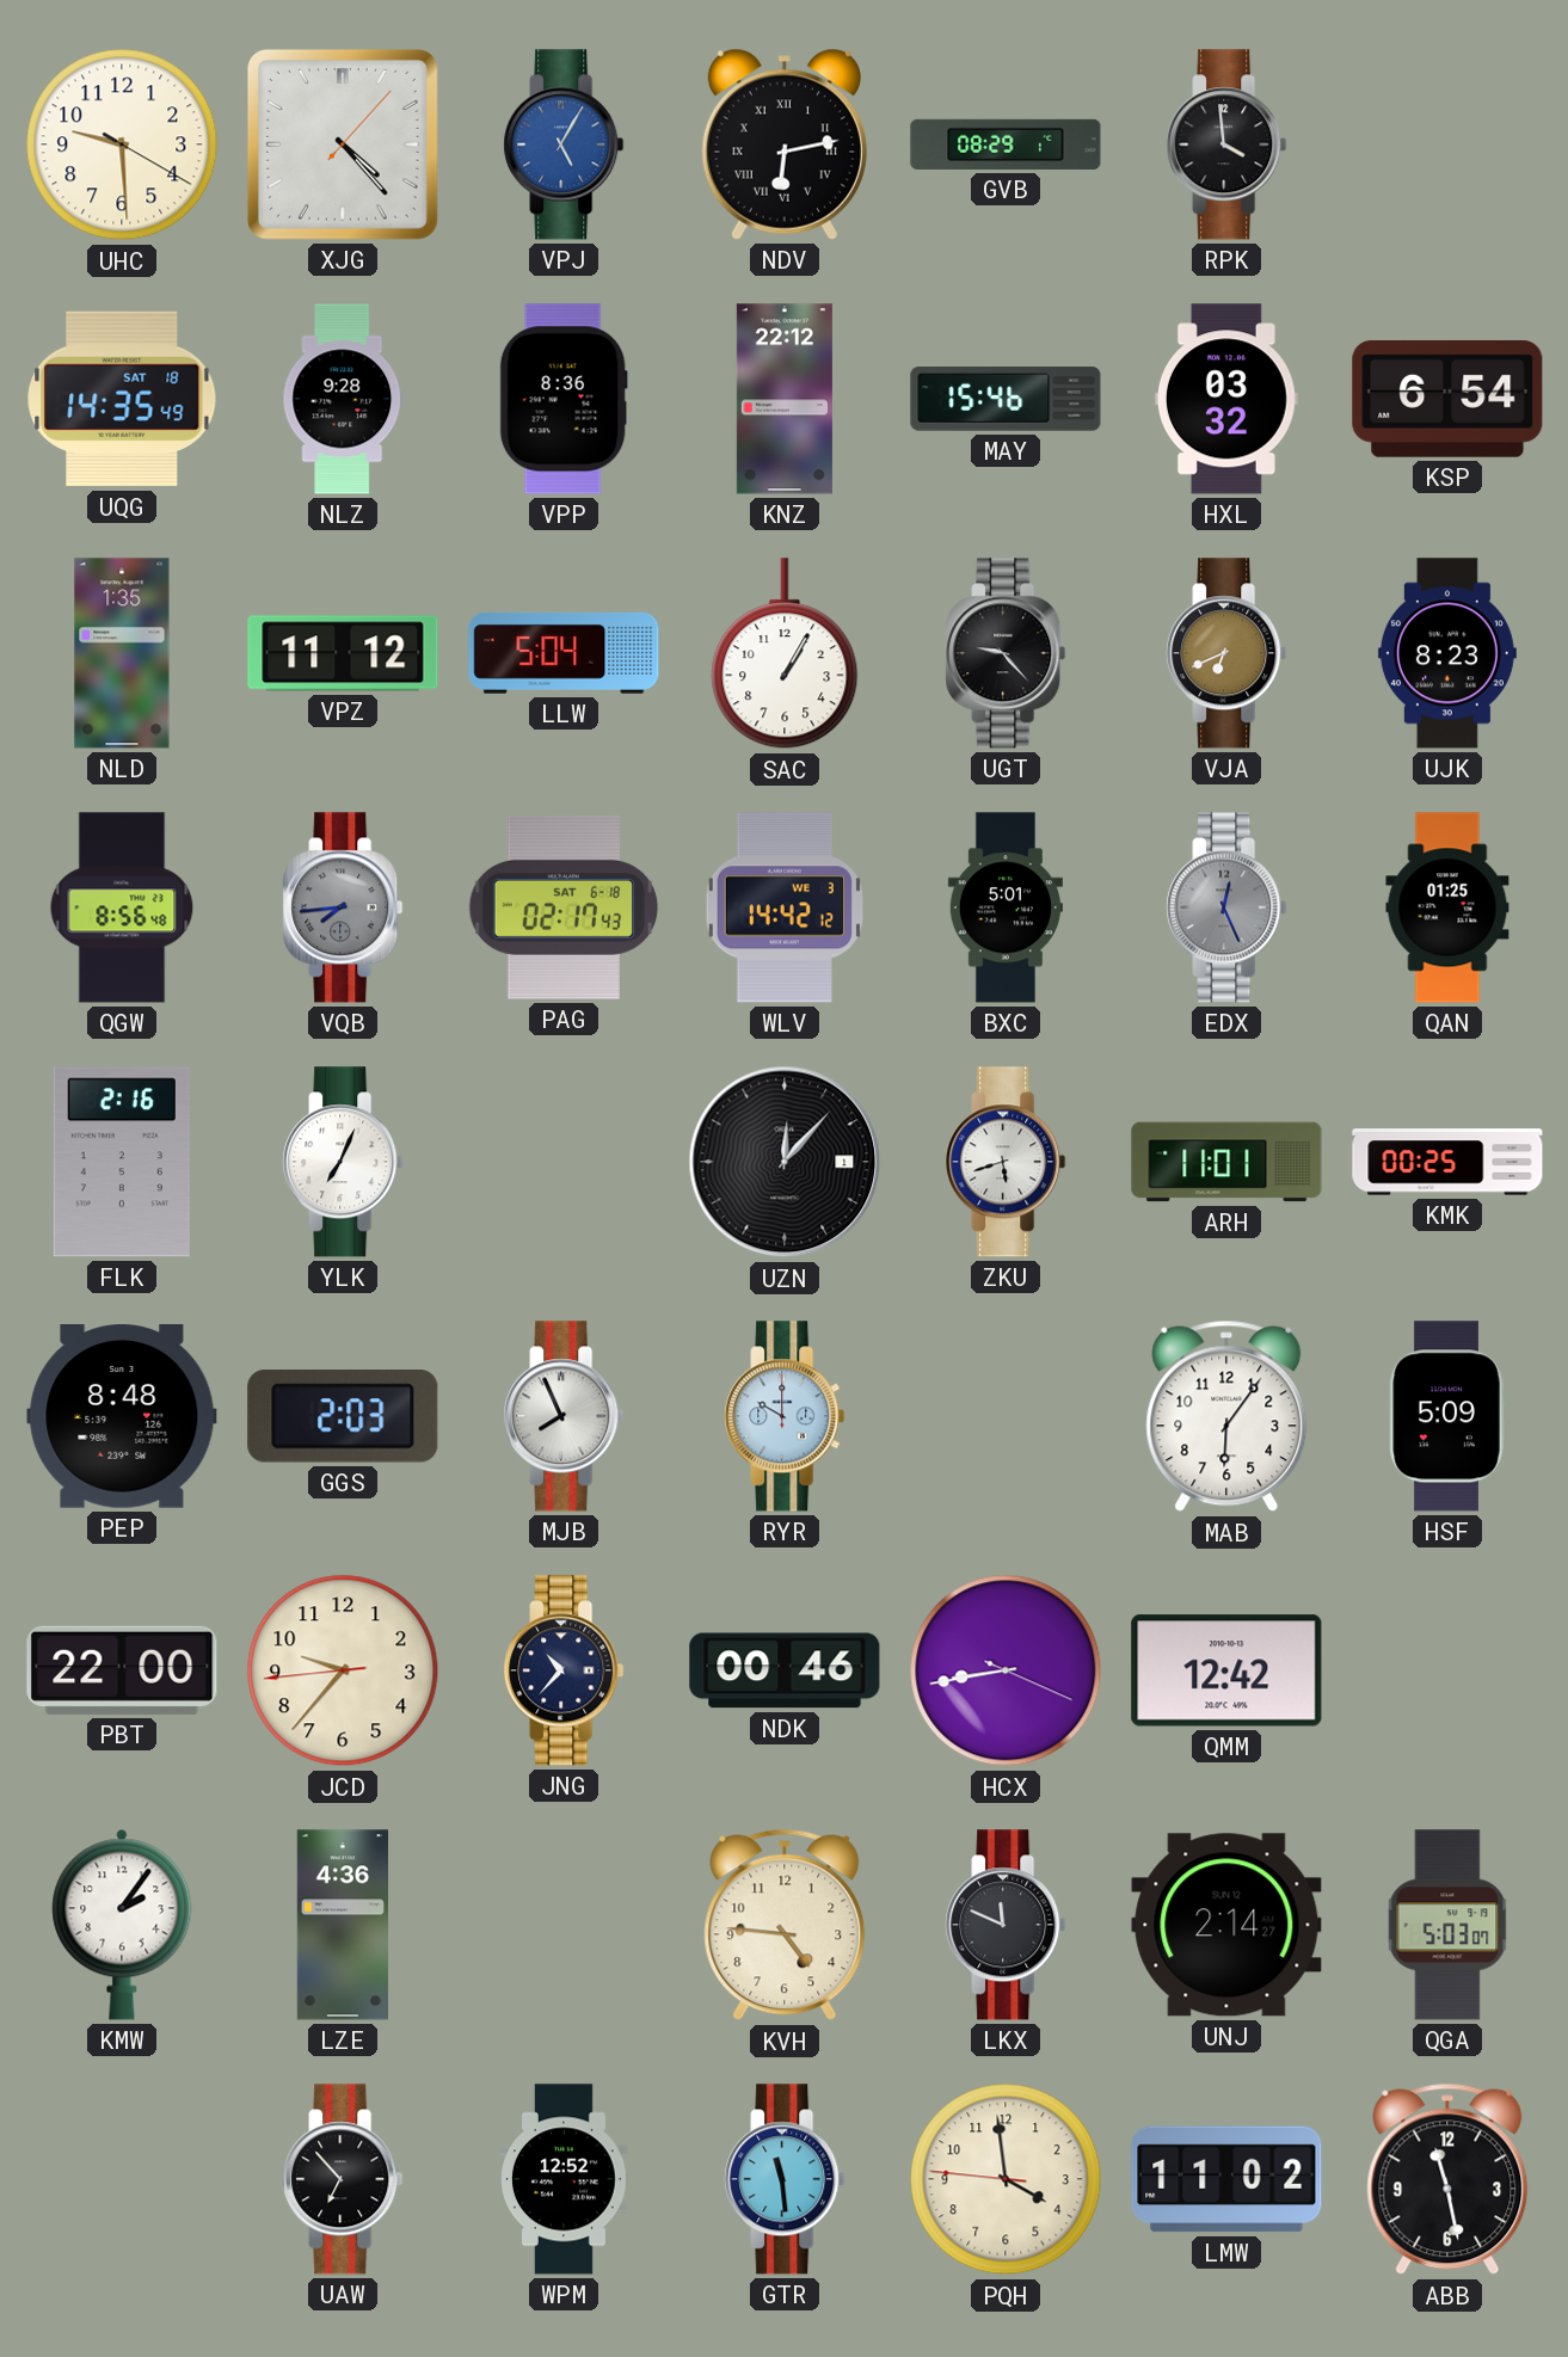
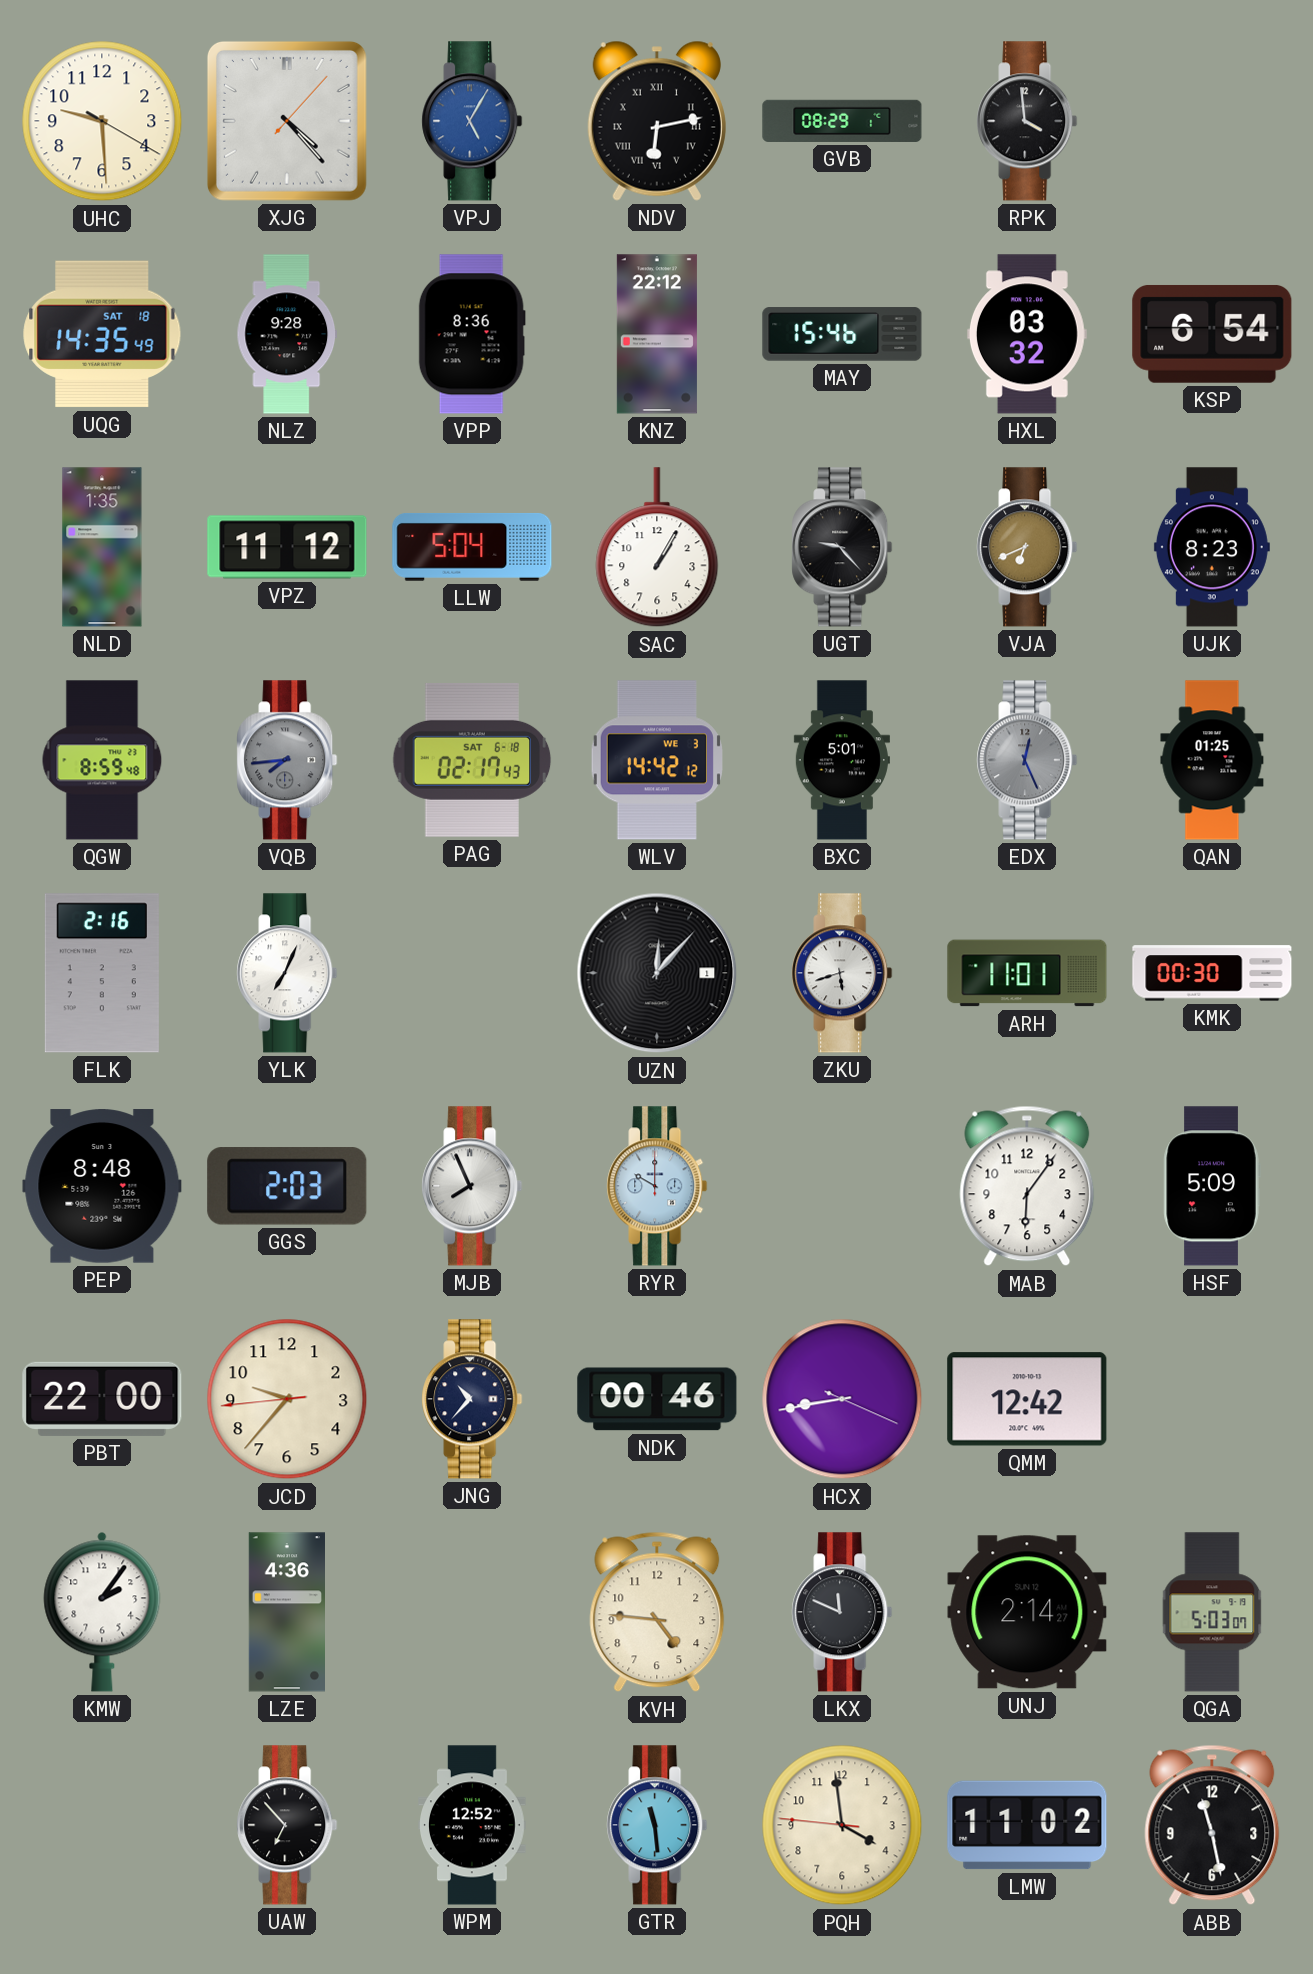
QGW: 8:56 -> 8:59
KMK: 00:25 -> 00:30
